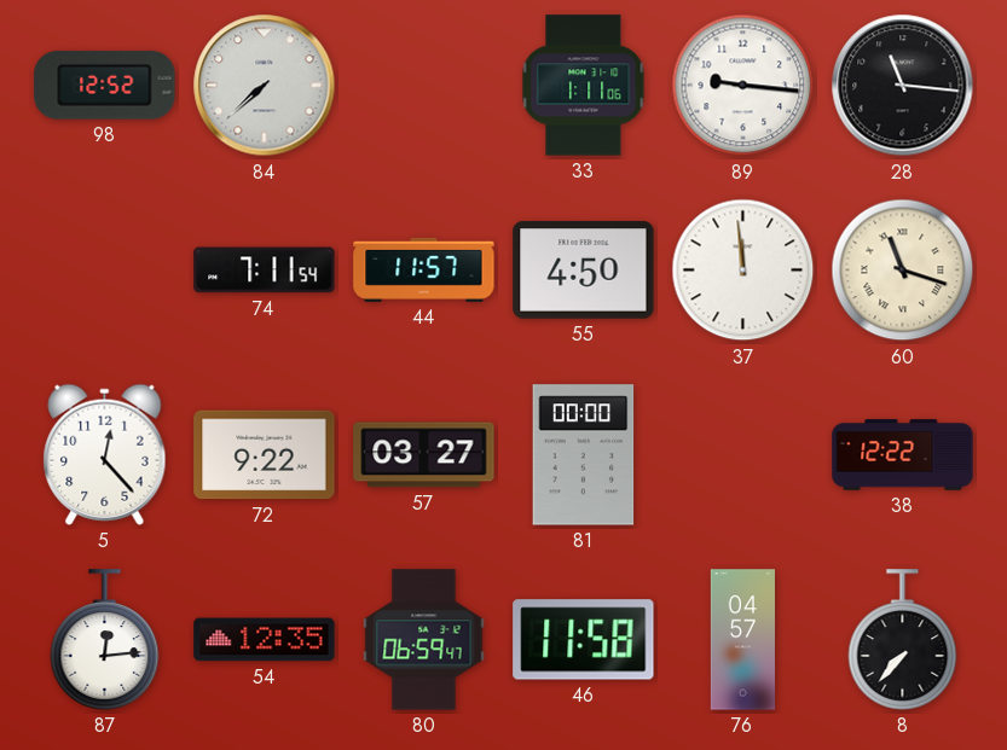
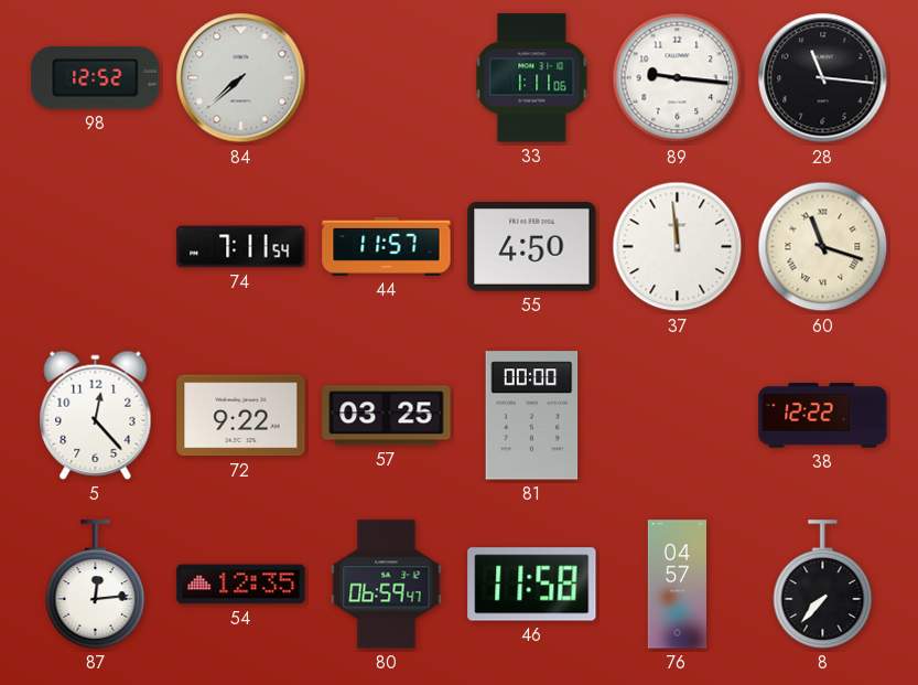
57: 03:27 -> 03:25
